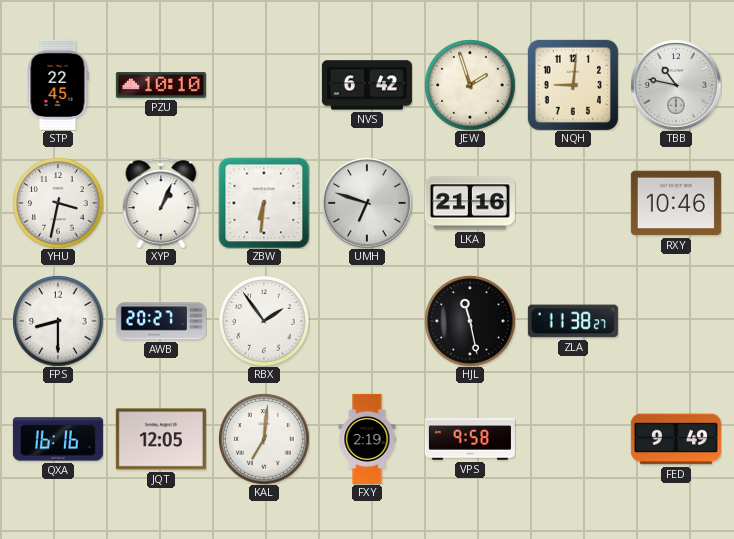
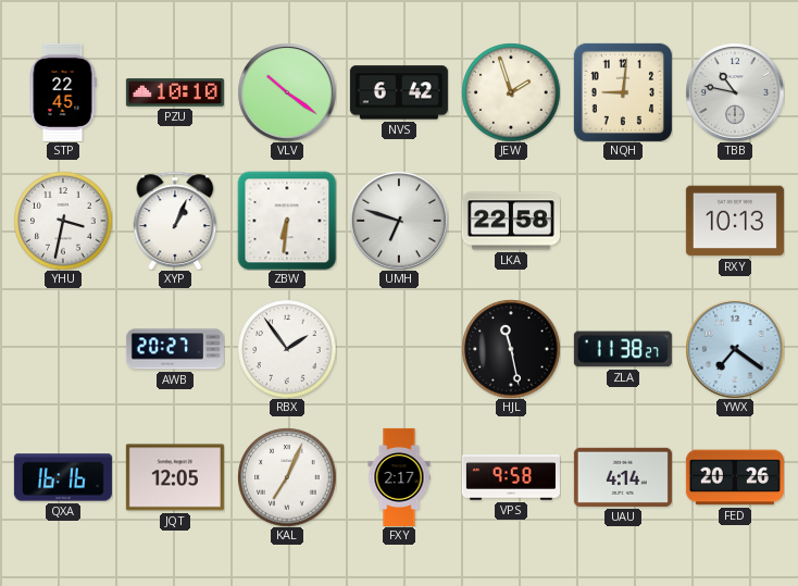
VLV: none -> 10:21
LKA: 21:16 -> 22:58
RXY: 10:46 -> 10:13
FPS: 8:30 -> none
YWX: none -> 7:21
KAL: 7:01 -> 7:04
FXY: 2:19 -> 2:17
UAU: none -> 4:14
FED: 9:49 -> 20:26
